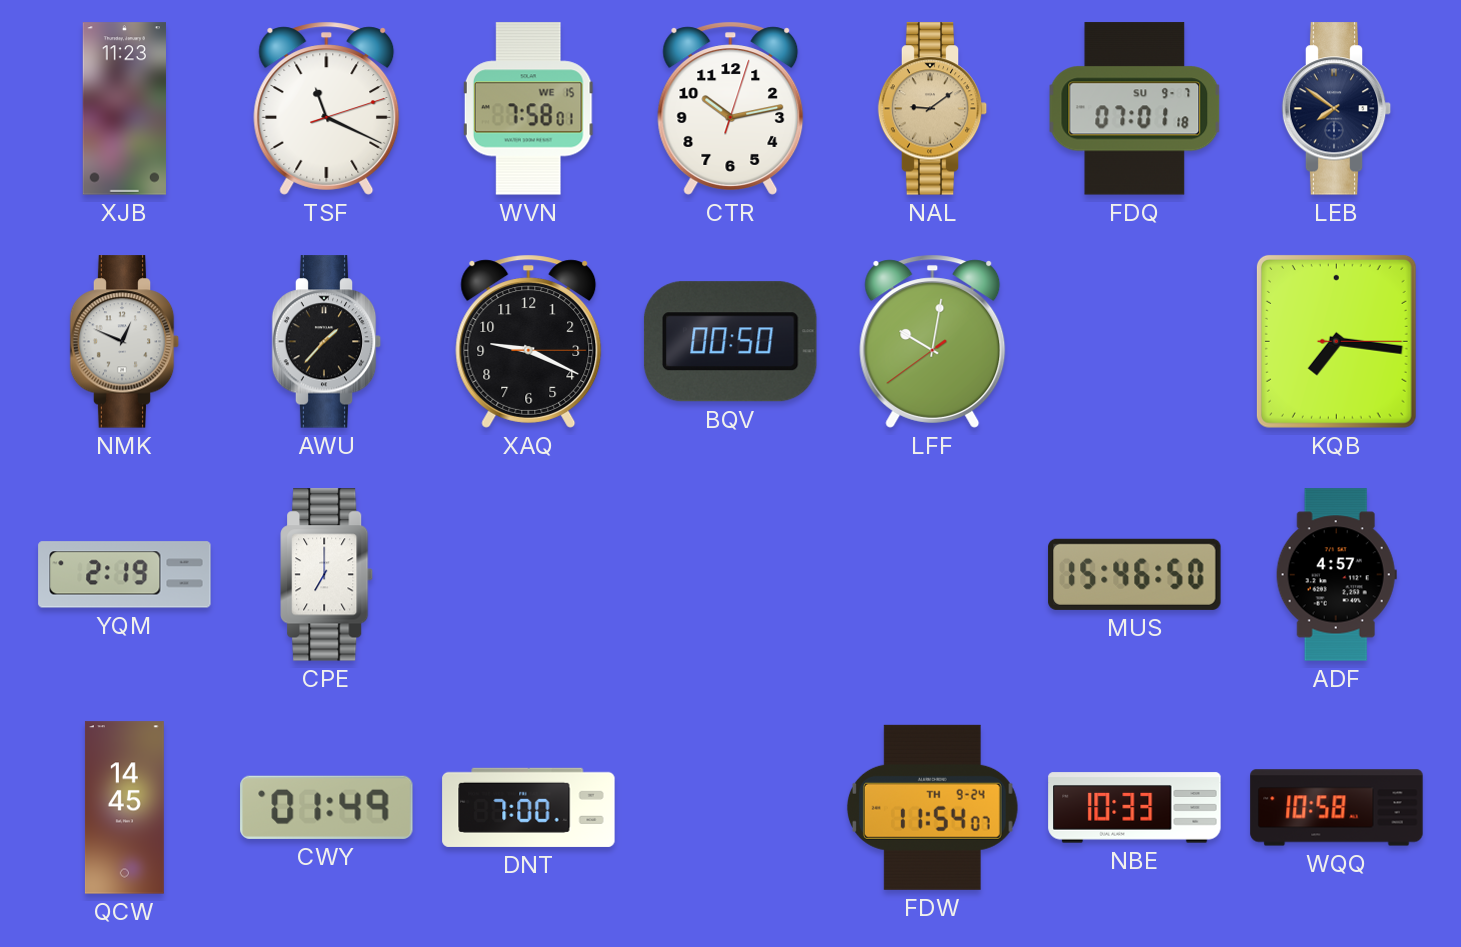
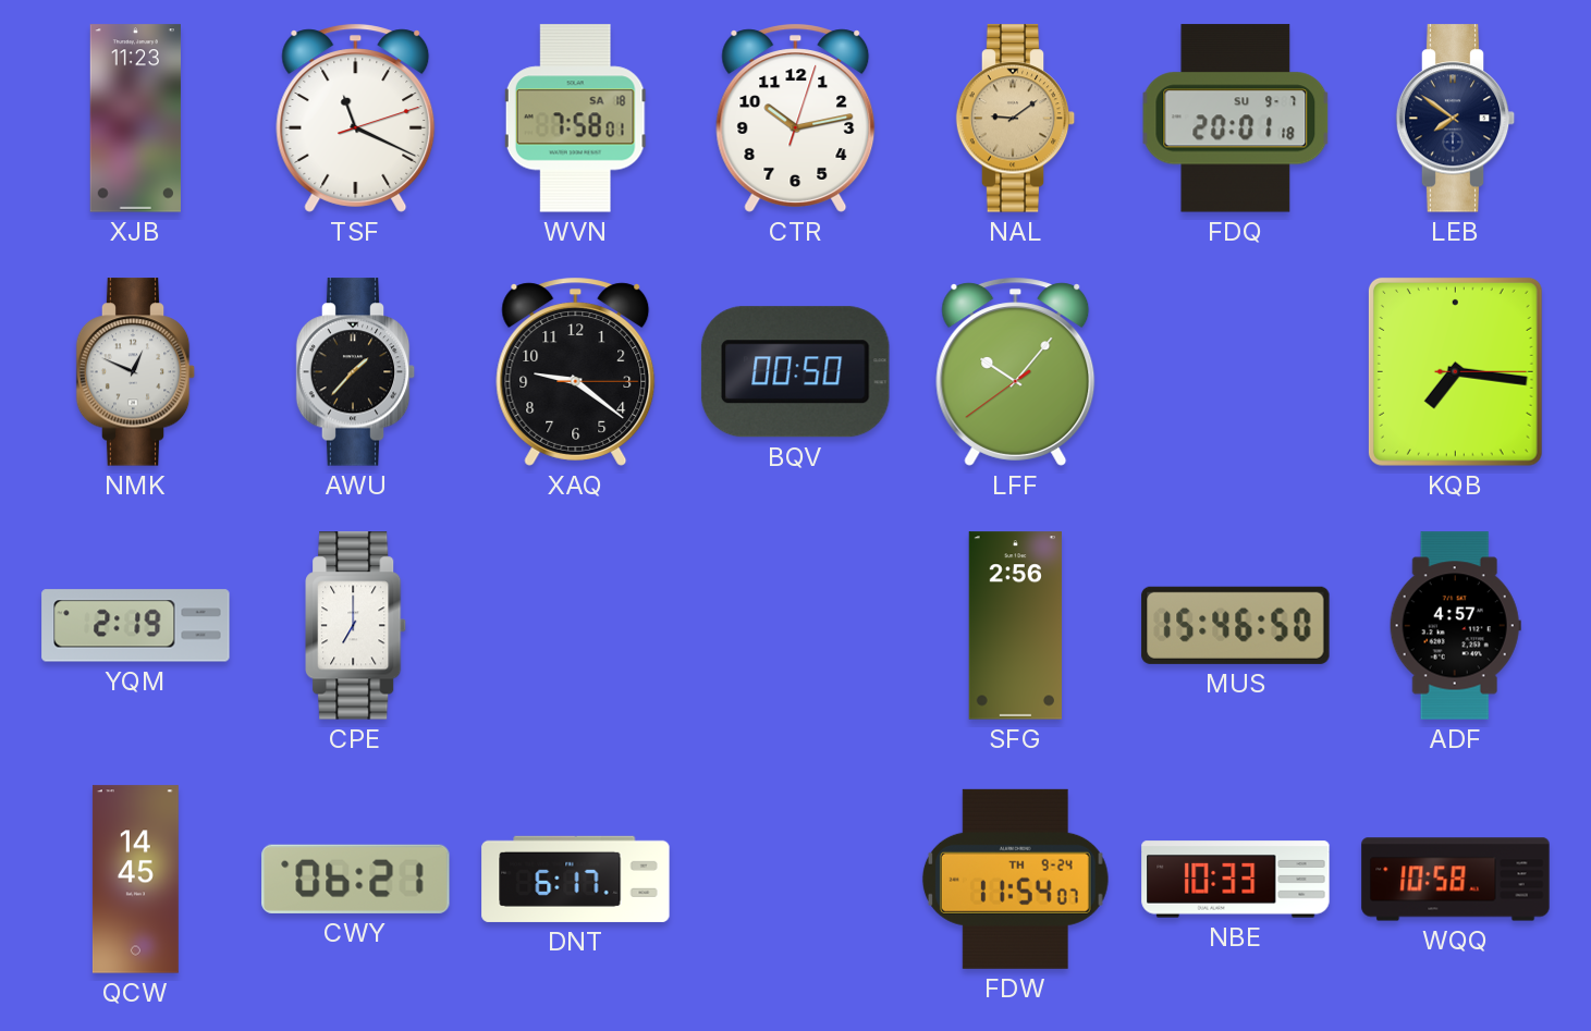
WVN date: WE 15 -> SA 18
FDQ: 07:01 -> 20:01
XAQ: 9:19 -> 9:21
LFF: 10:01 -> 10:06
SFG: none -> 2:56
CWY: 01:49 -> 06:21
DNT: 7:00 -> 6:17
